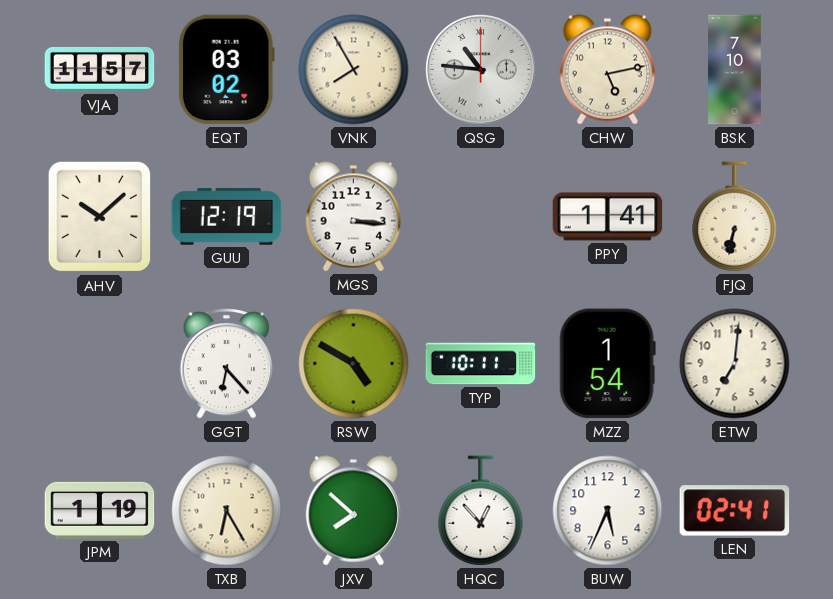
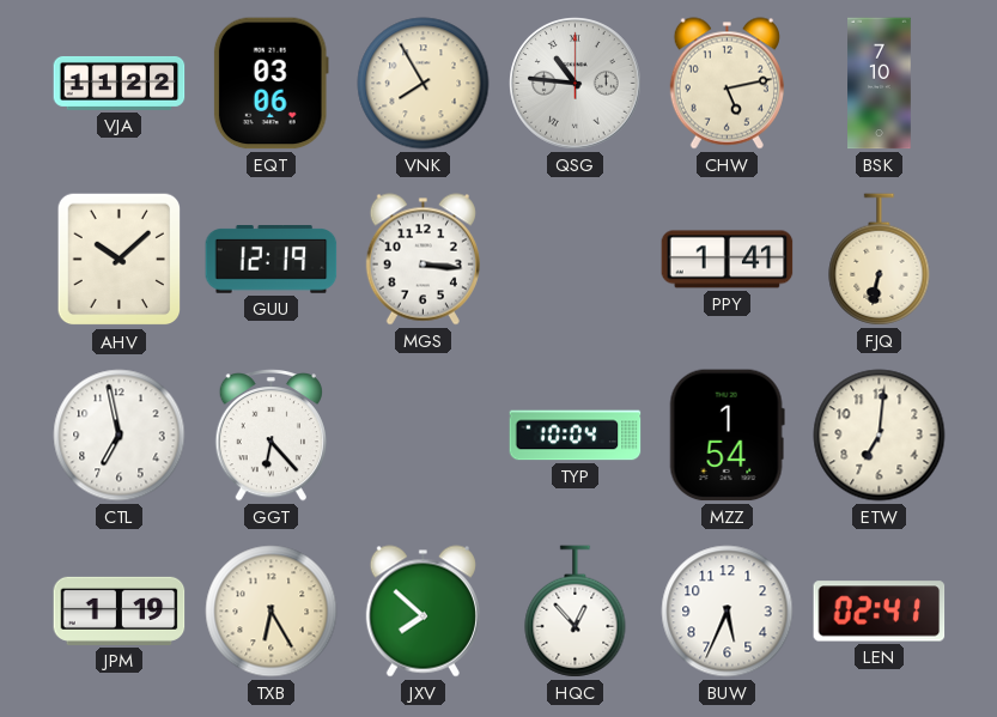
VJA: 11:57 -> 11:22
EQT: 03:02 -> 03:06
CTL: none -> 6:58
RSW: 4:50 -> none
TYP: 10:11 -> 10:04
